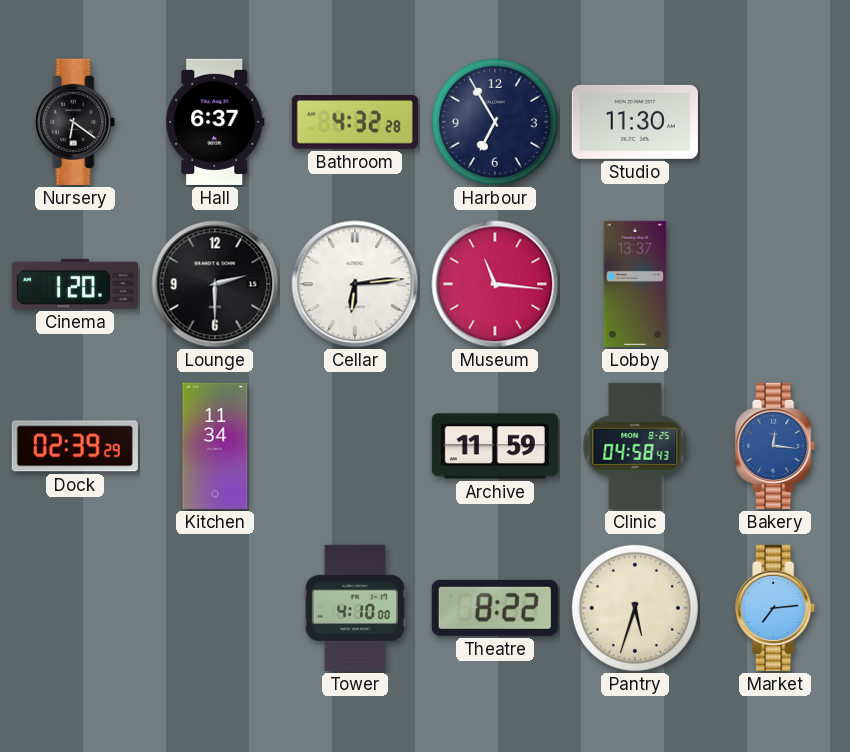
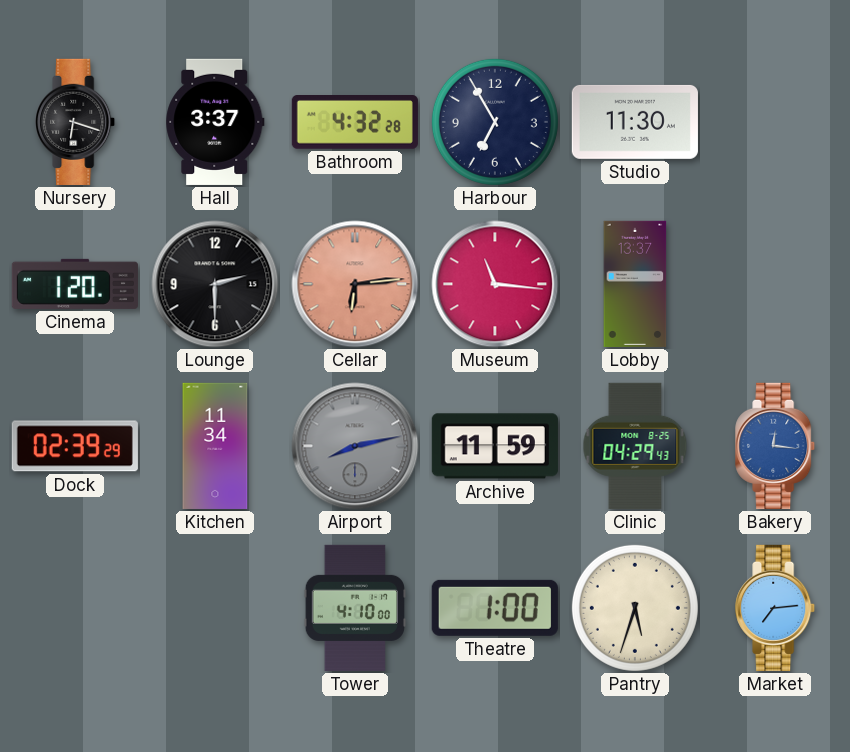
Nursery: 6:21 -> 6:18
Hall: 6:37 -> 3:37
Cellar dial: white -> salmon
Airport: none -> 8:13
Clinic: 04:58 -> 04:29
Theatre: 8:22 -> 1:00
